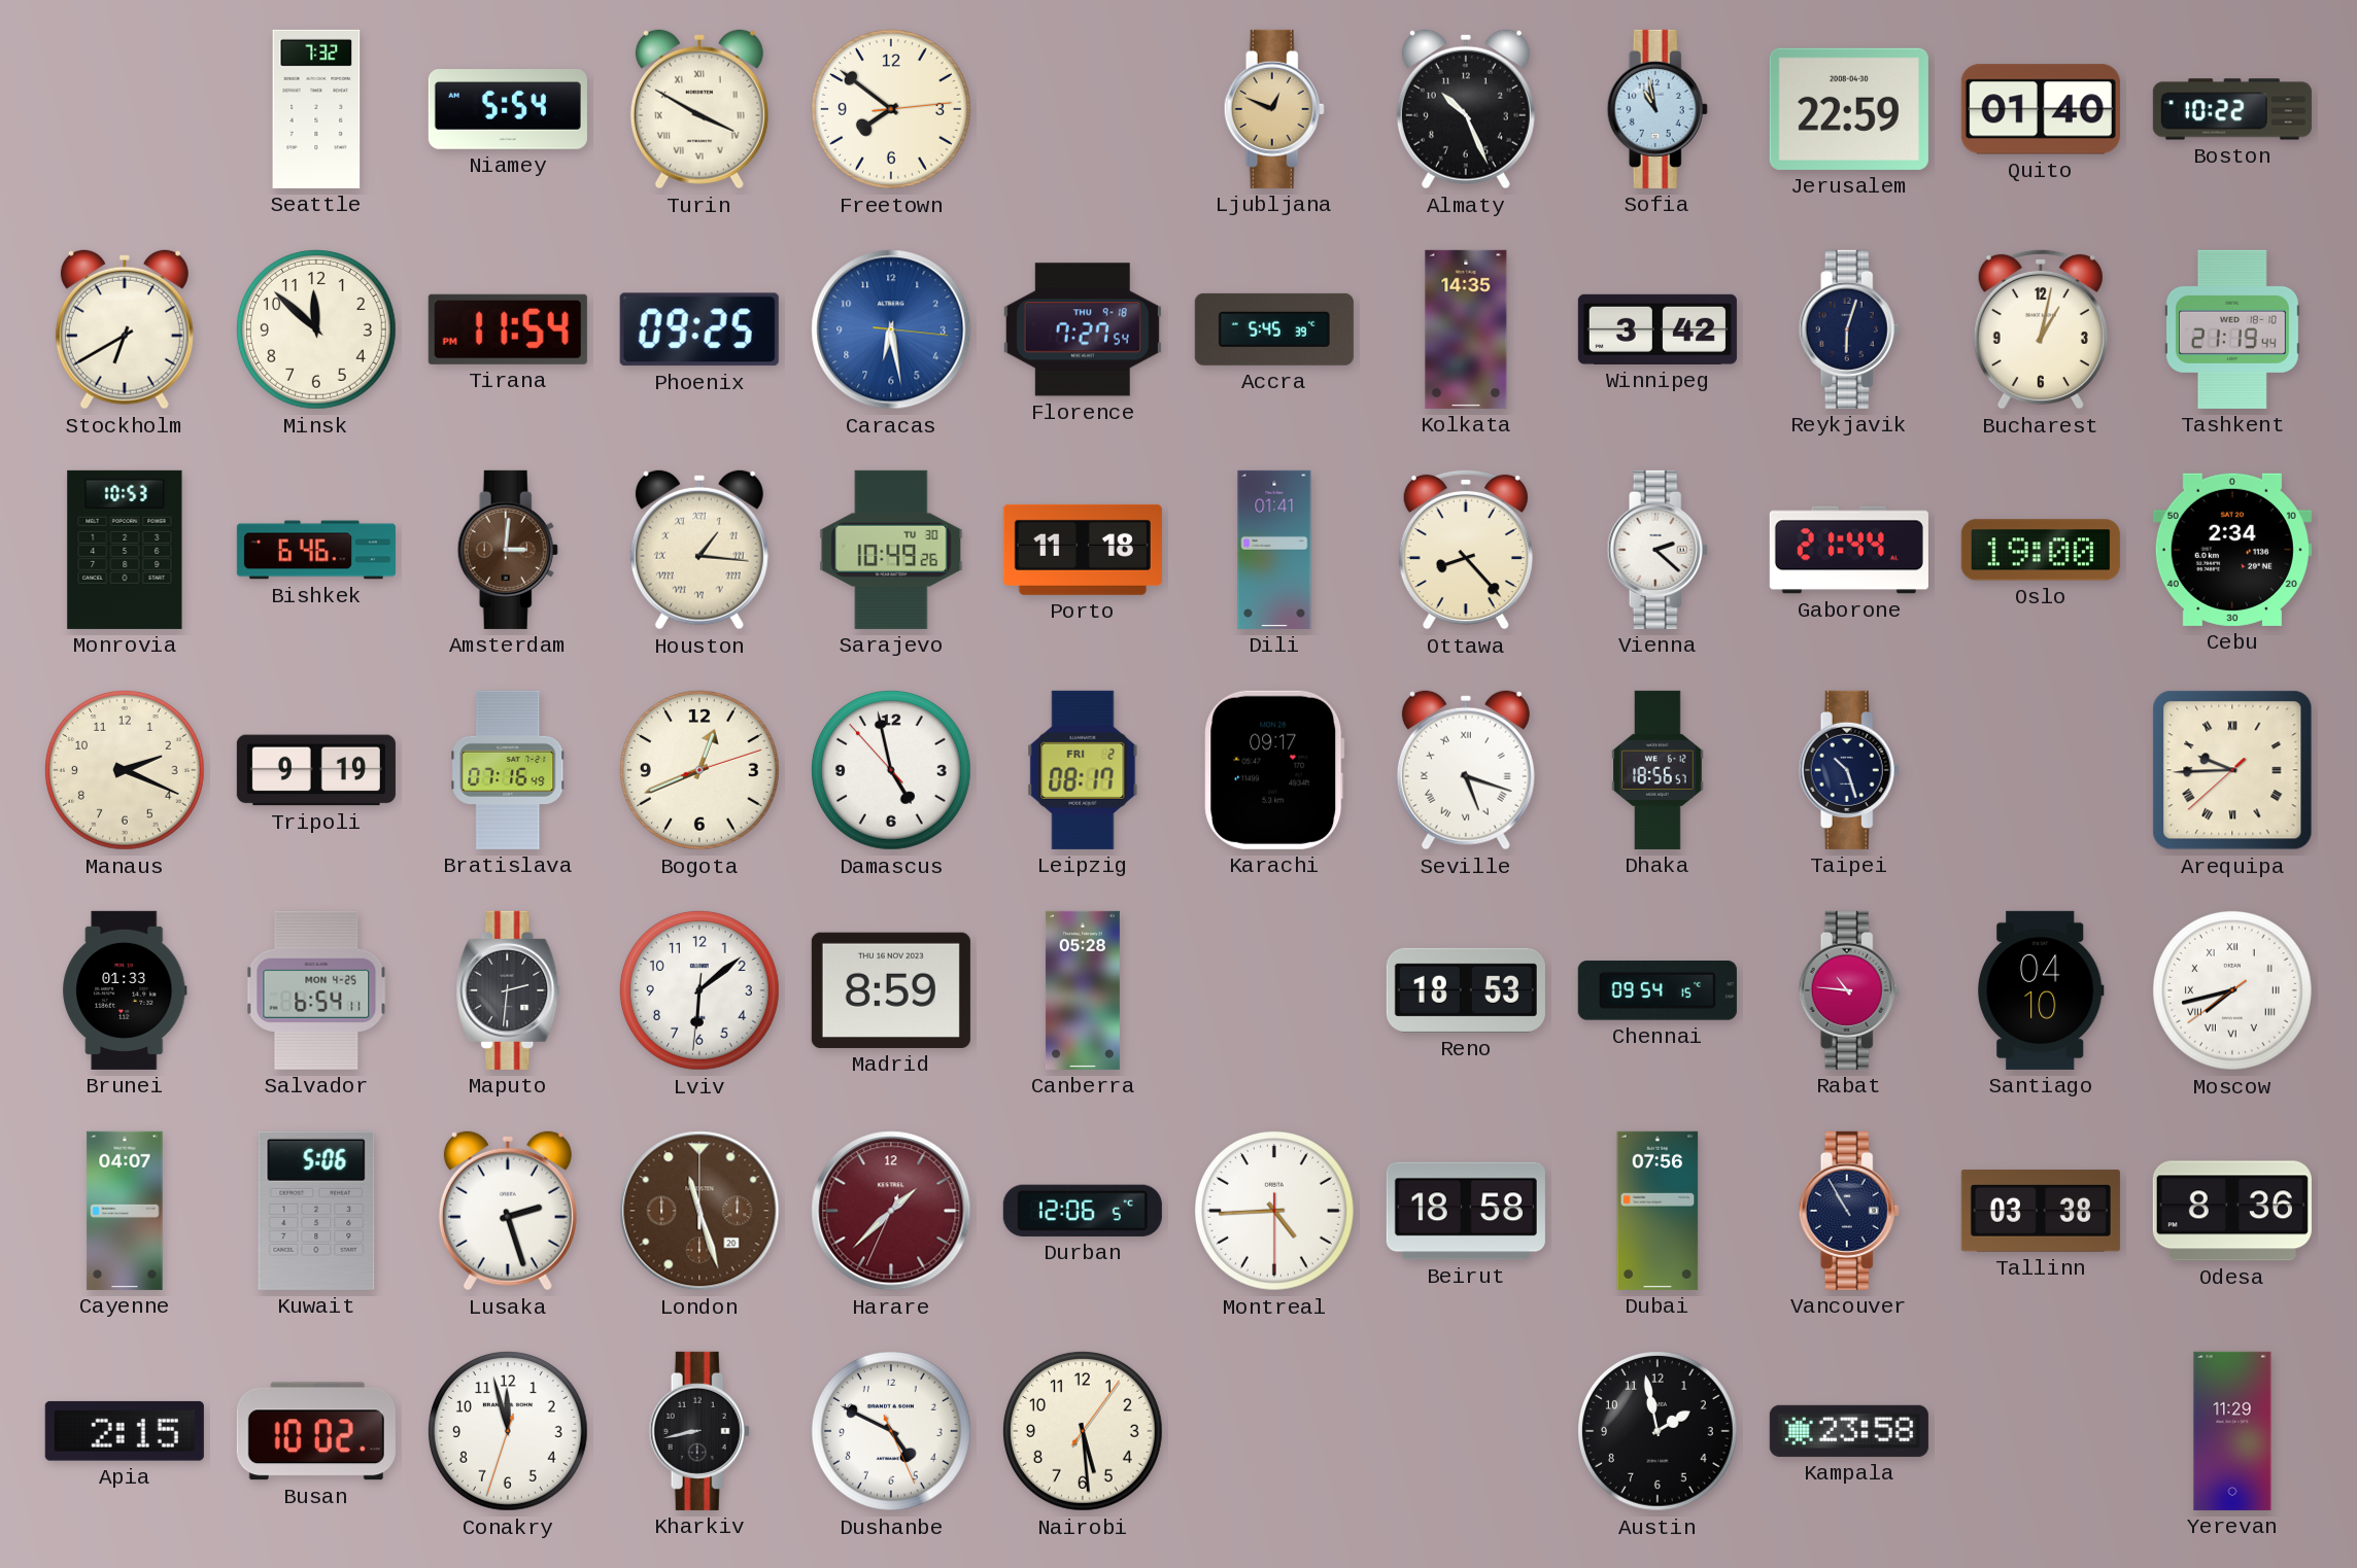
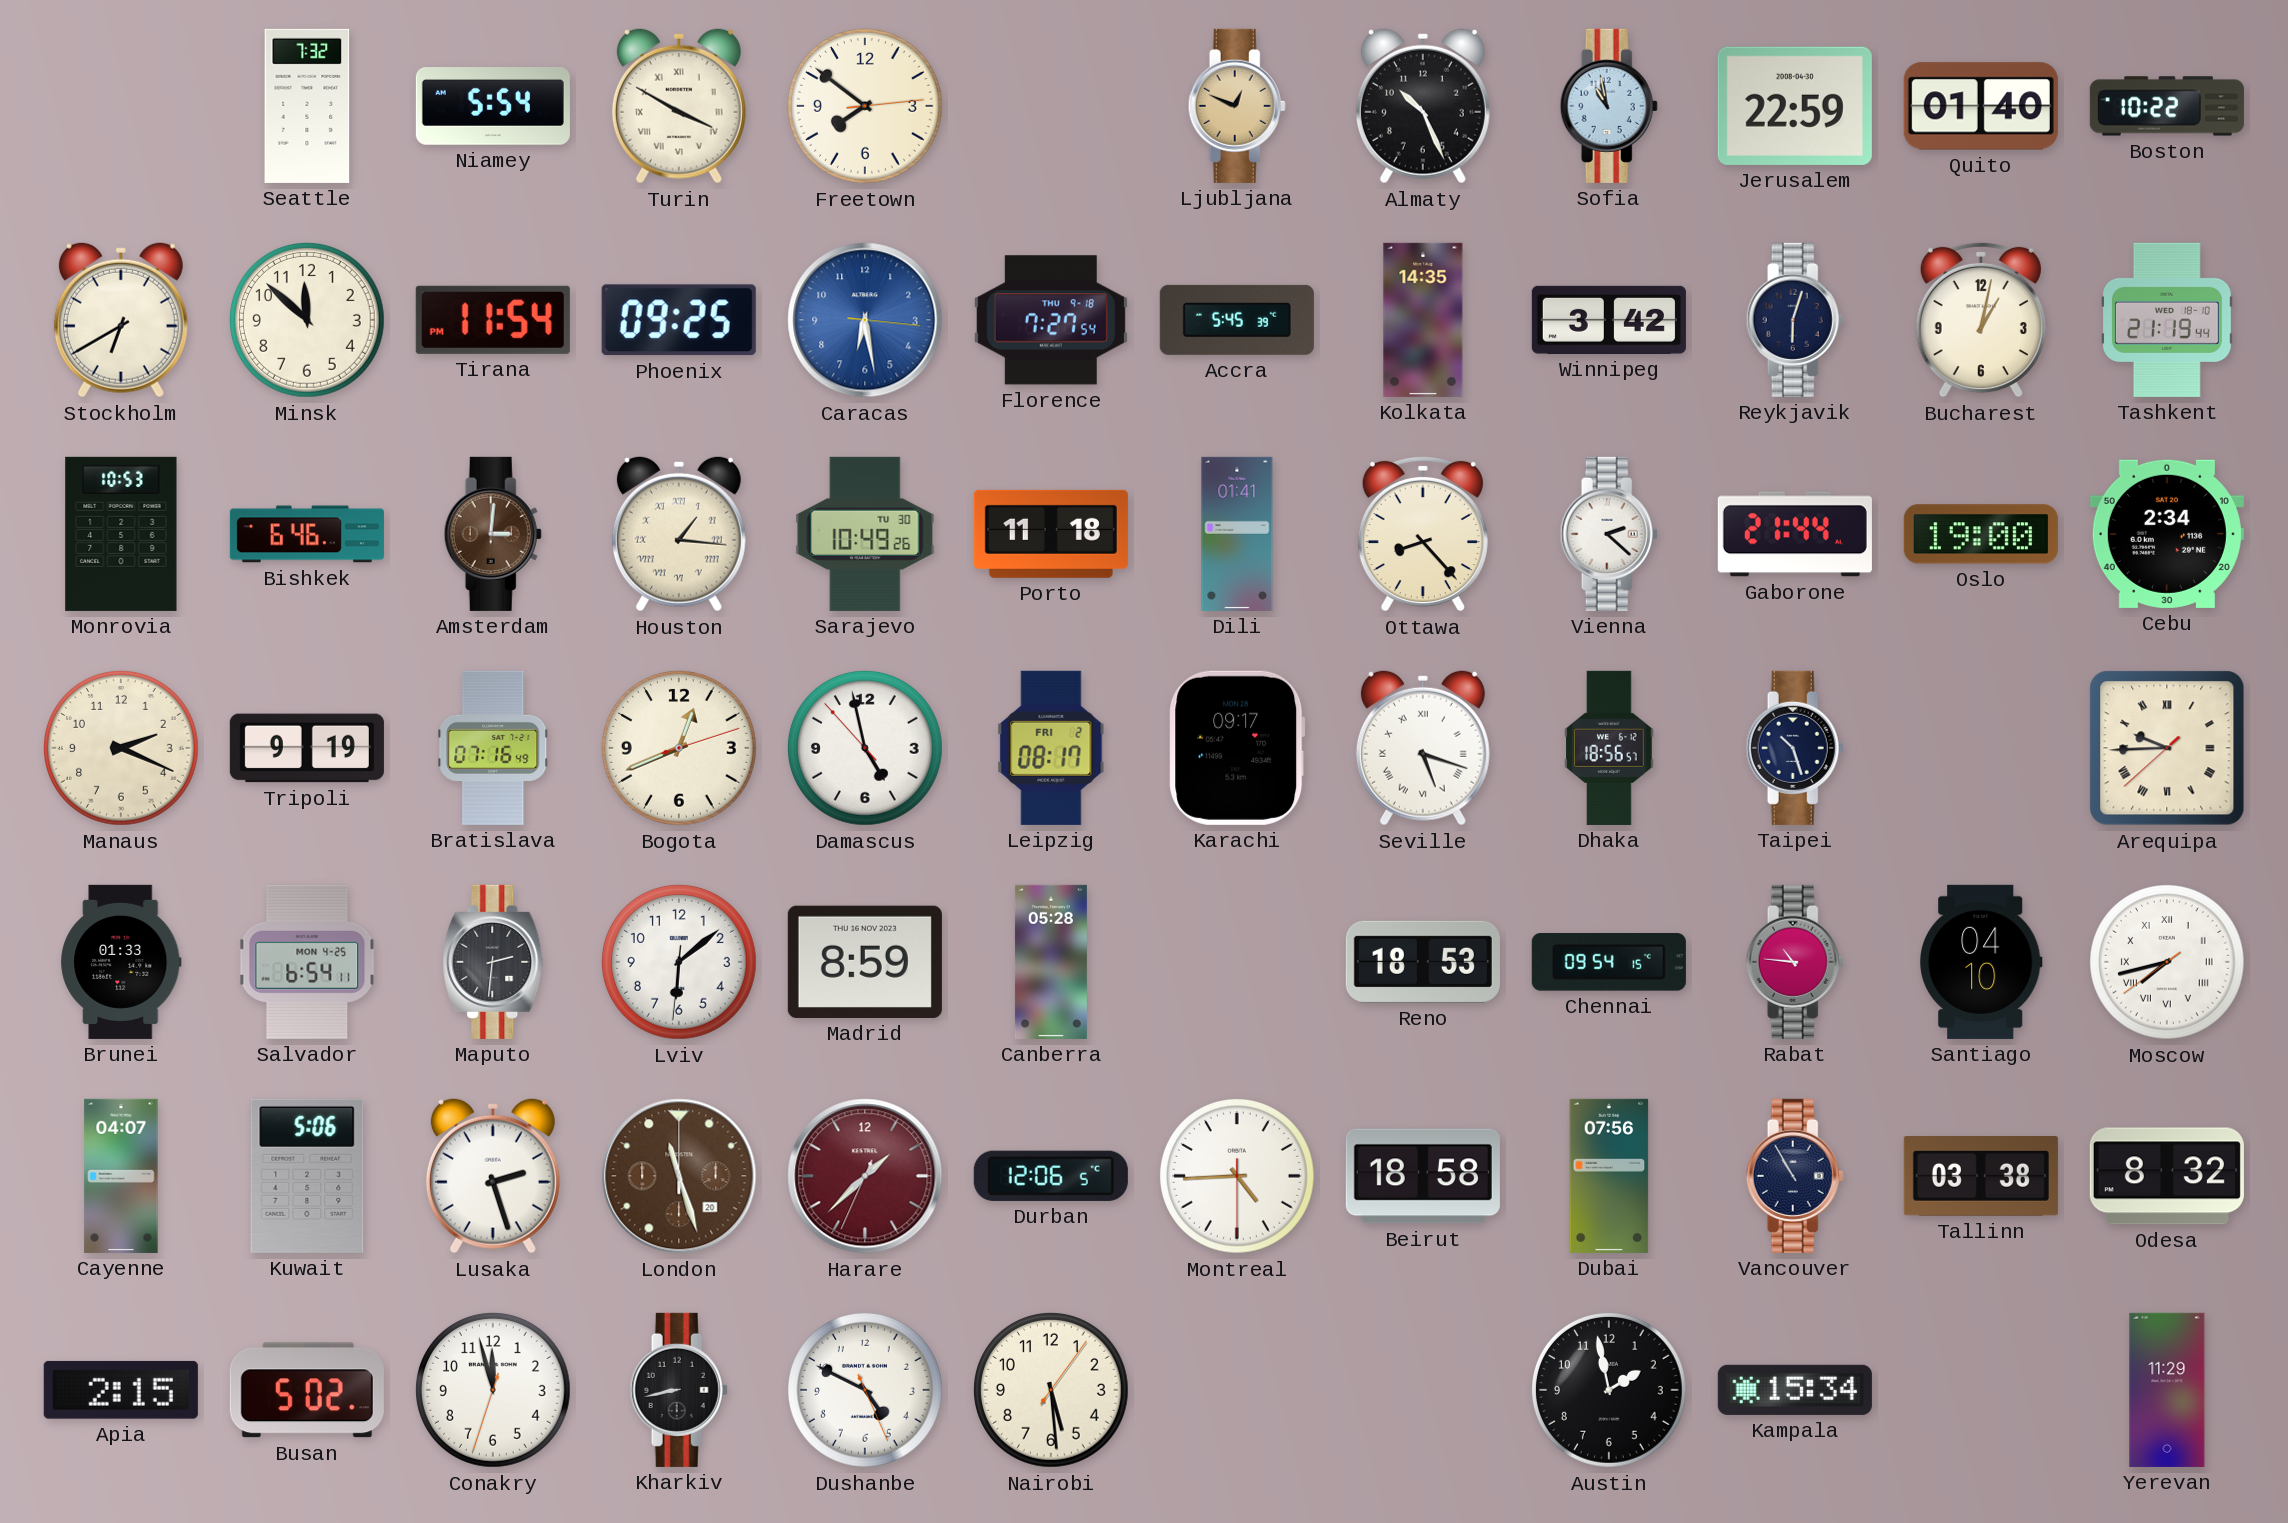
Odesa: 8:36 -> 8:32
Busan: 10:02 -> 5:02
Kampala: 23:58 -> 15:34
